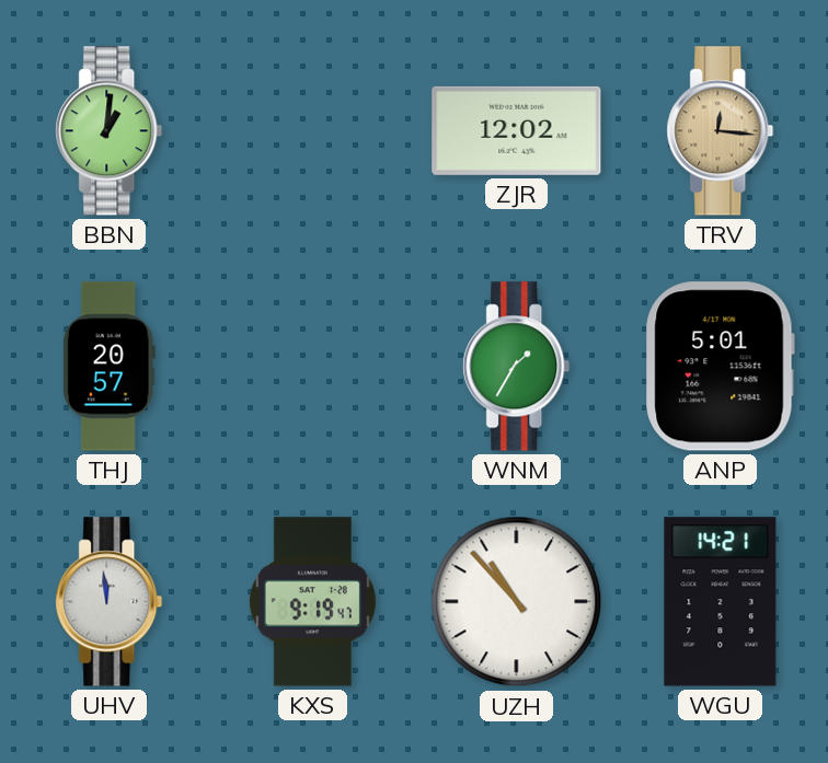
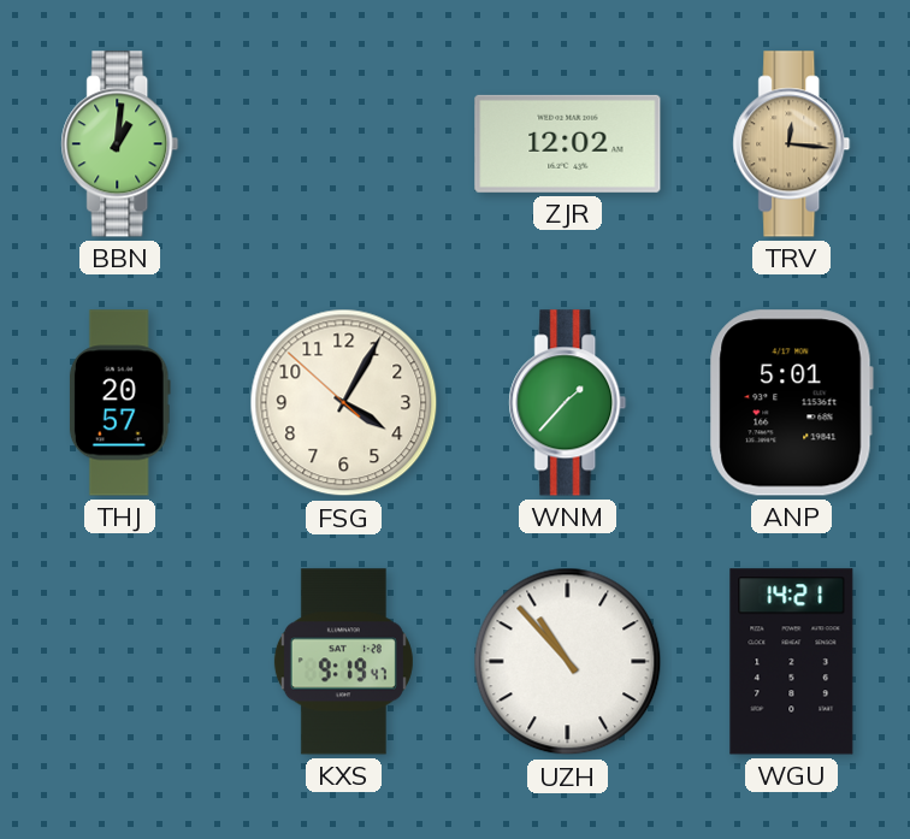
FSG: none -> 4:04
WNM: 1:35 -> 1:37
UHV: 11:59 -> none
